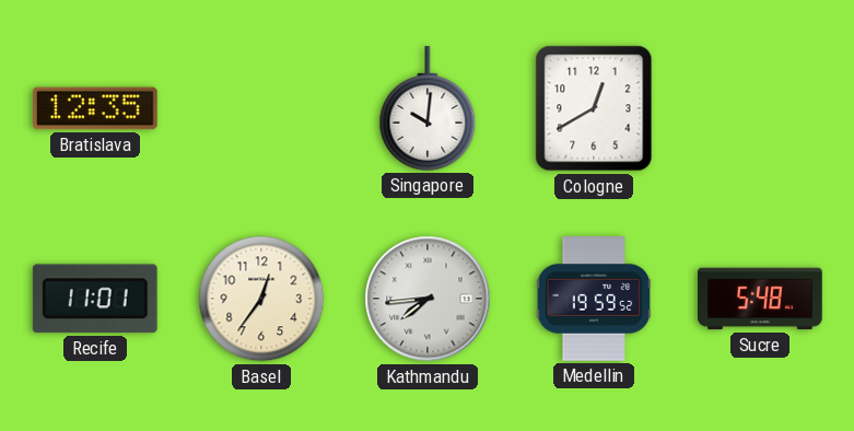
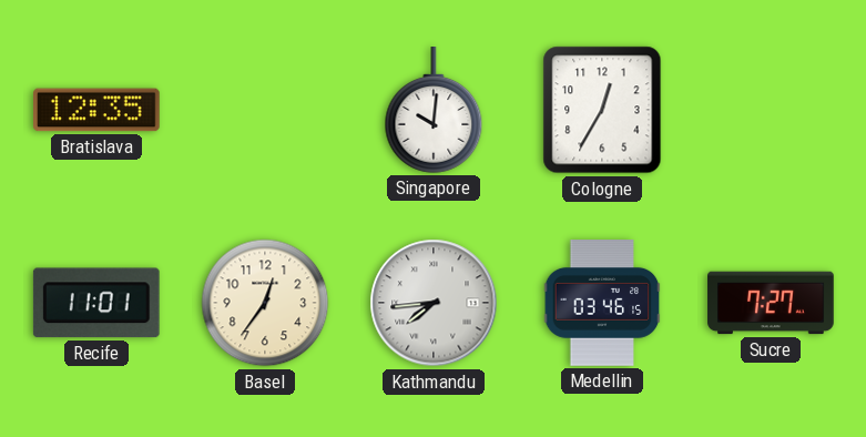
Cologne: 12:40 -> 12:35
Medellin: 19:59 -> 03:46
Sucre: 5:48 -> 7:27
